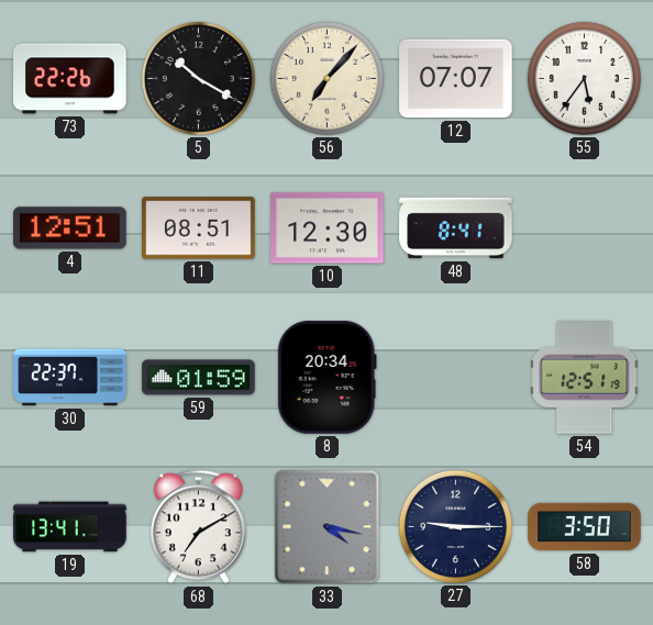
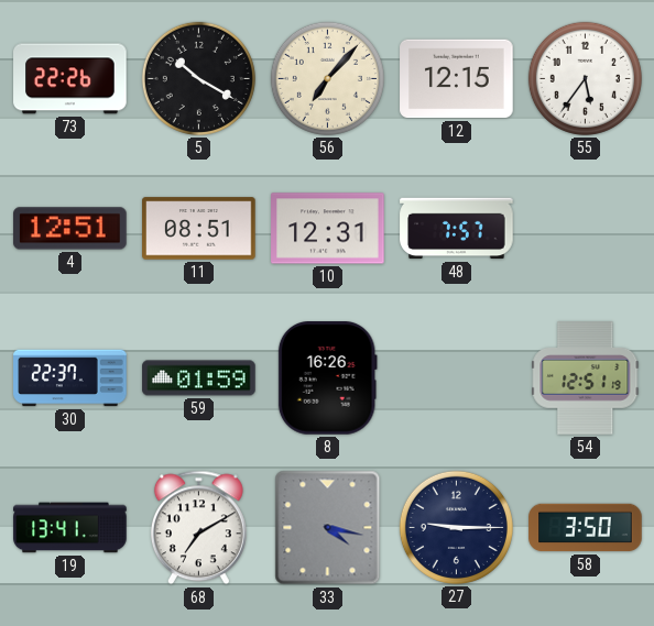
12: 07:07 -> 12:15
10: 12:30 -> 12:31
48: 8:41 -> 7:57
8: 20:34 -> 16:26
